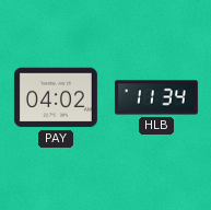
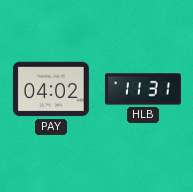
HLB: 11:34 -> 11:31
